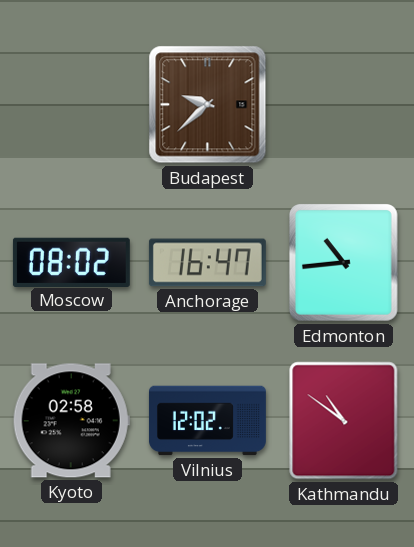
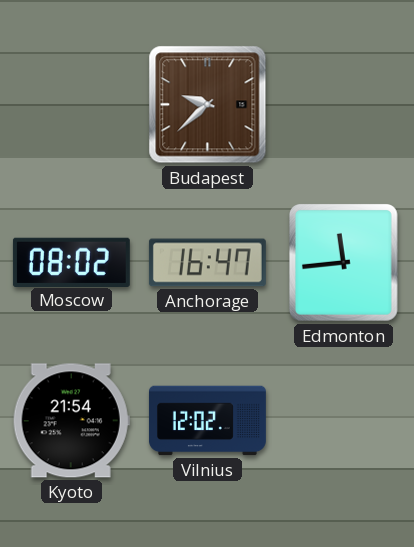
Edmonton: 10:44 -> 11:44
Kyoto: 02:58 -> 21:54
Kathmandu: 10:51 -> none
